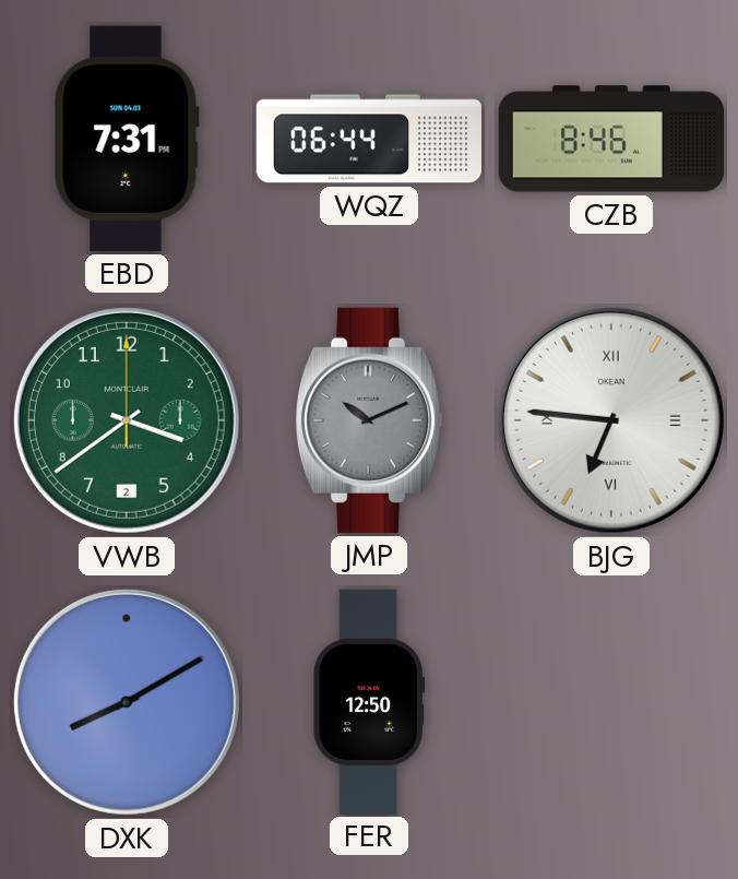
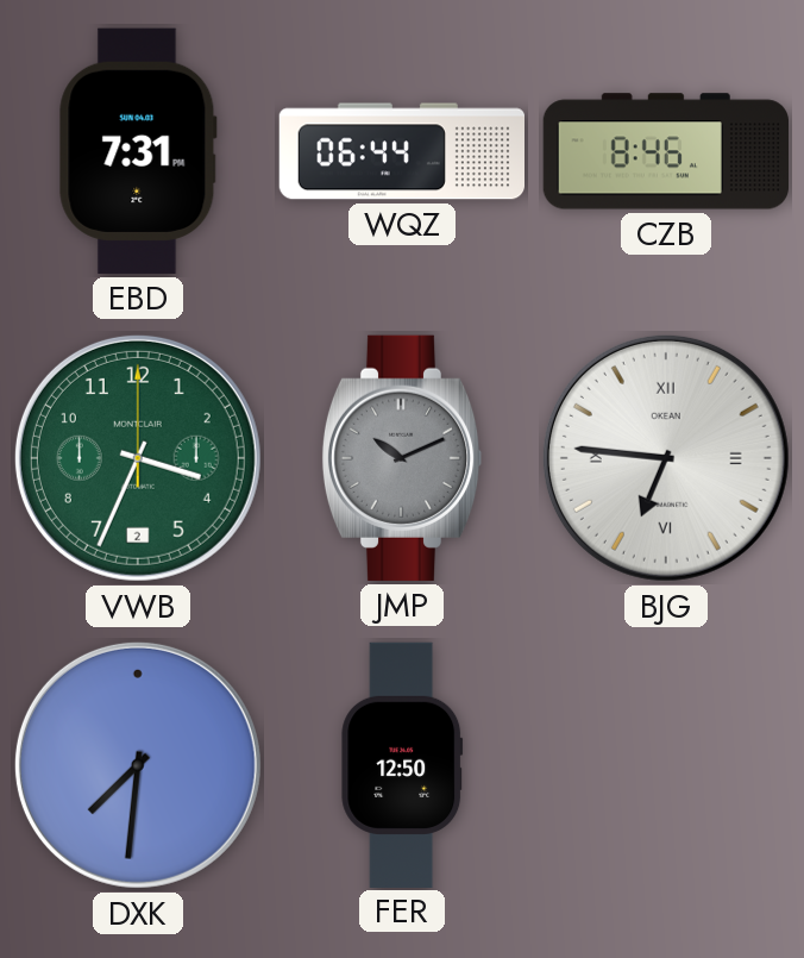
VWB: 3:39 -> 3:34
DXK: 8:10 -> 7:31
